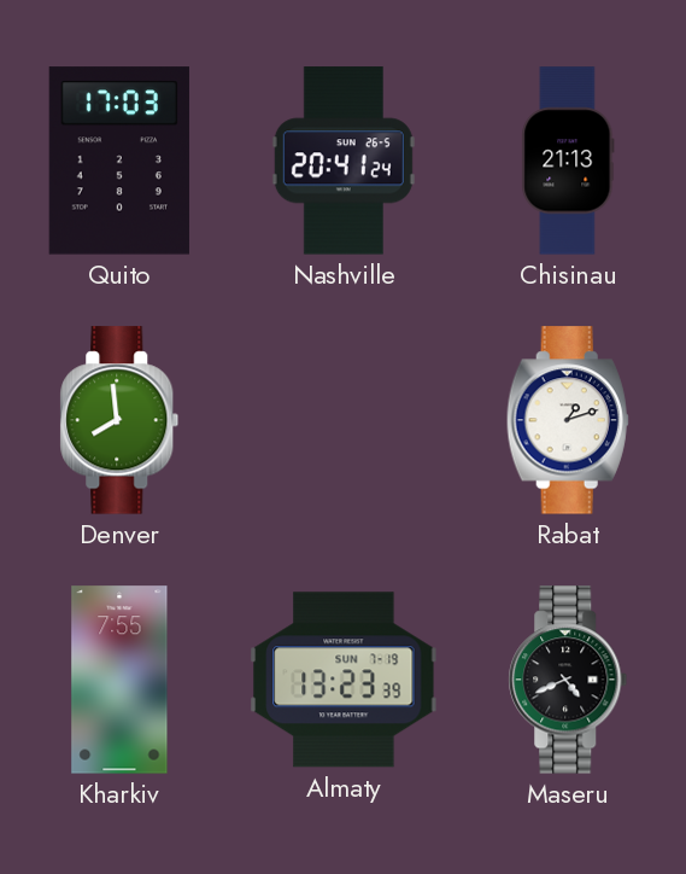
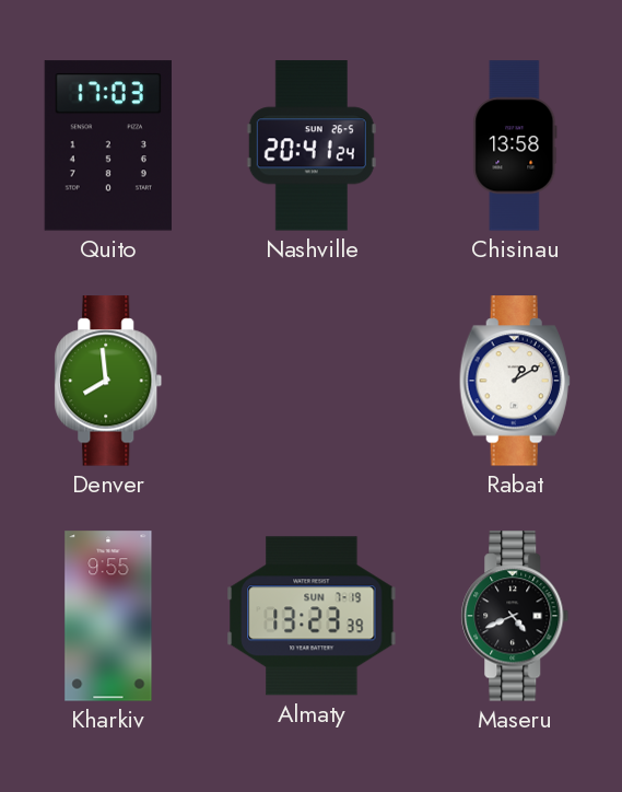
Chisinau: 21:13 -> 13:58
Rabat: 1:12 -> 1:10
Kharkiv: 7:55 -> 9:55
